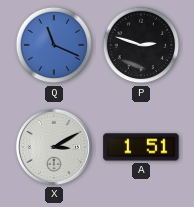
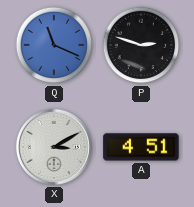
A: 1:51 -> 4:51
